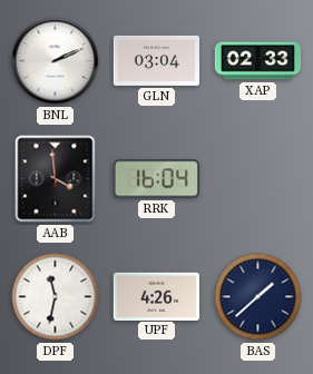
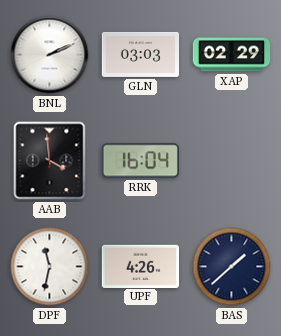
GLN: 03:04 -> 03:03
XAP: 02:33 -> 02:29
